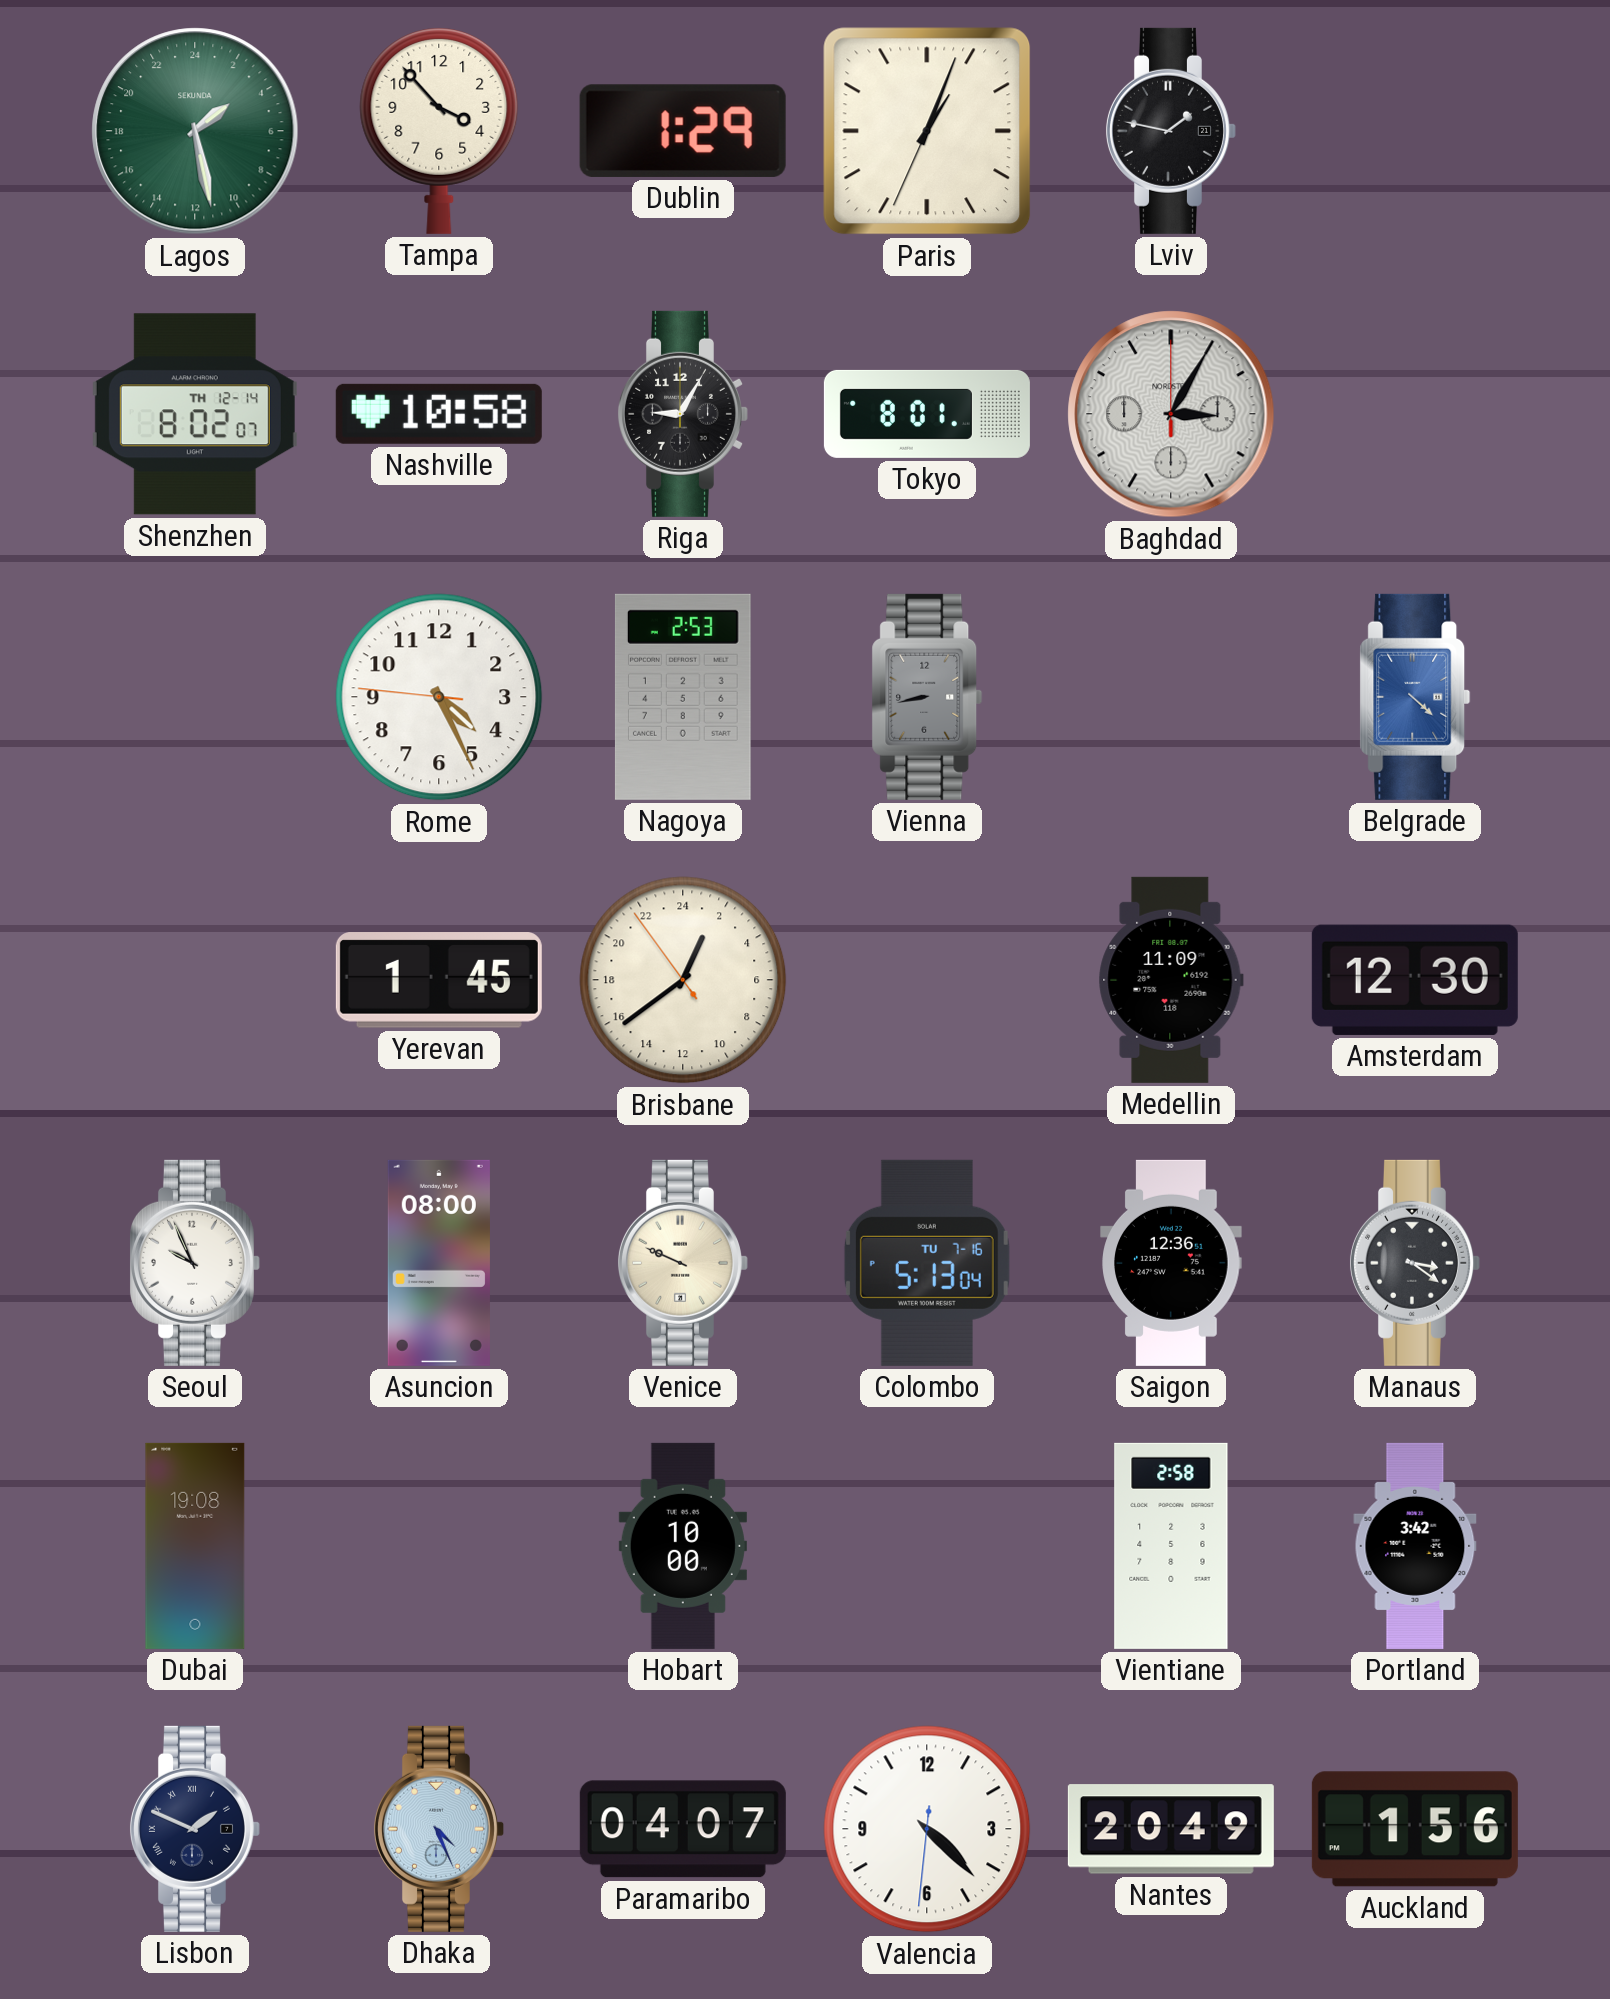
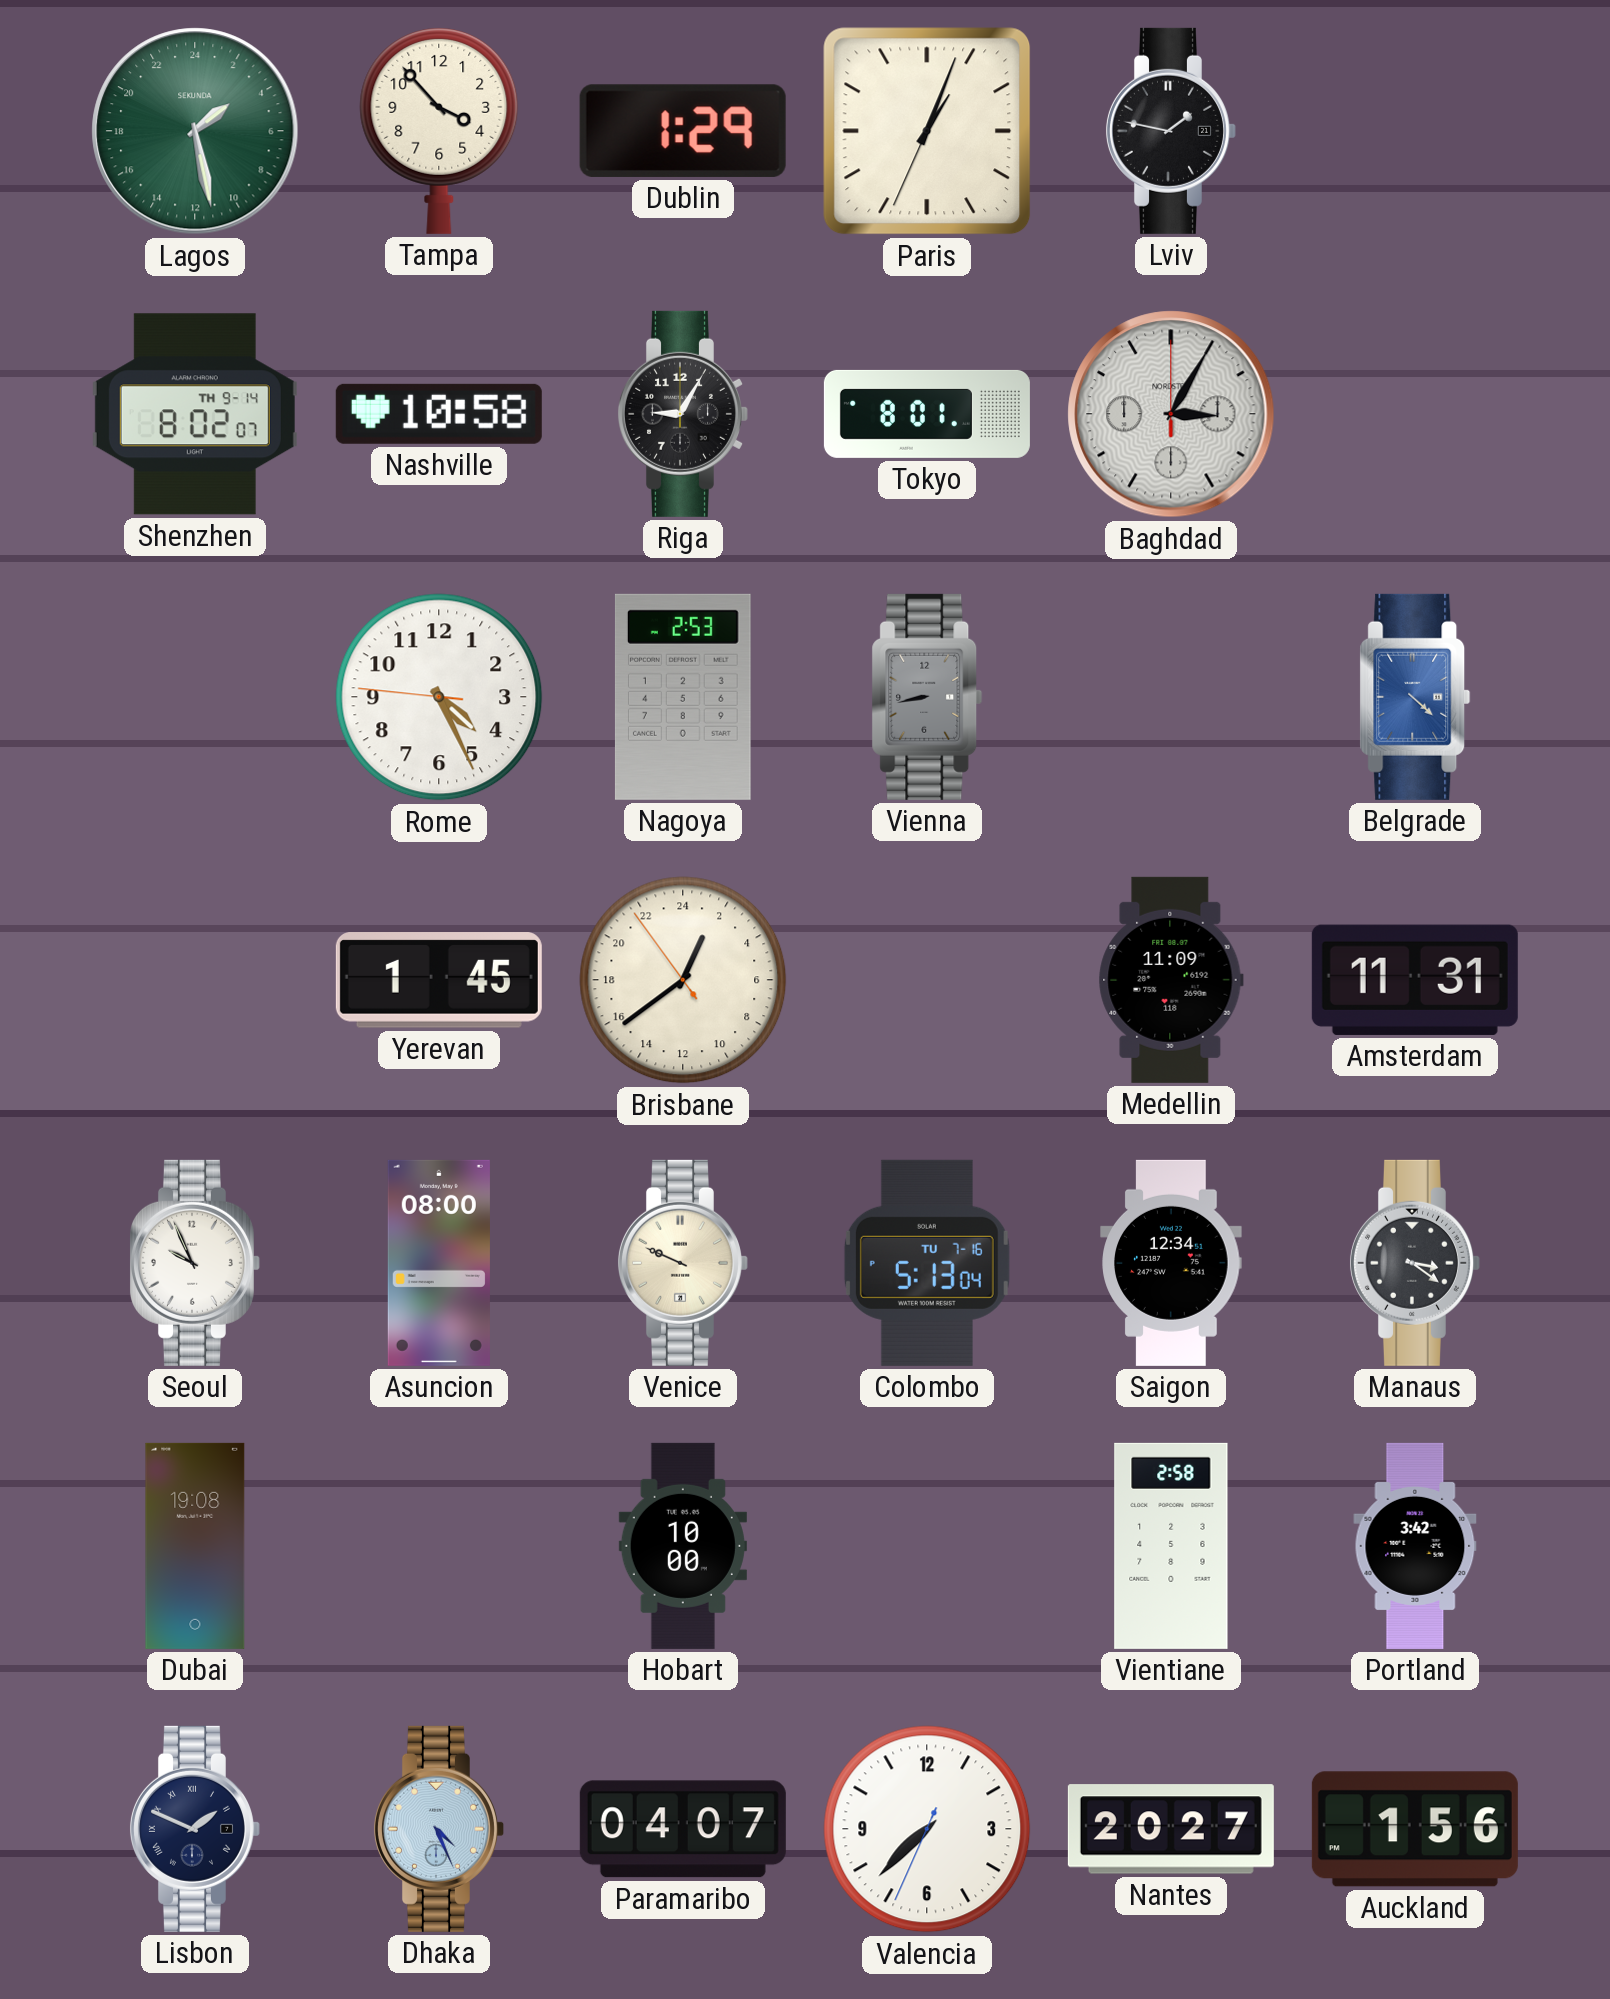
Shenzhen date: TH 12-14 -> TH 9-14
Amsterdam: 12:30 -> 11:31
Saigon: 12:36 -> 12:34
Valencia: 4:22 -> 7:37
Nantes: 20:49 -> 20:27
